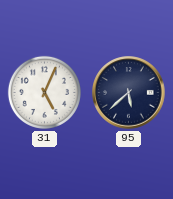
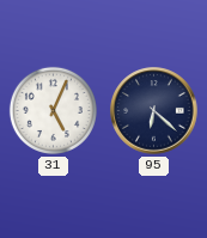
95: 5:38 -> 6:22
